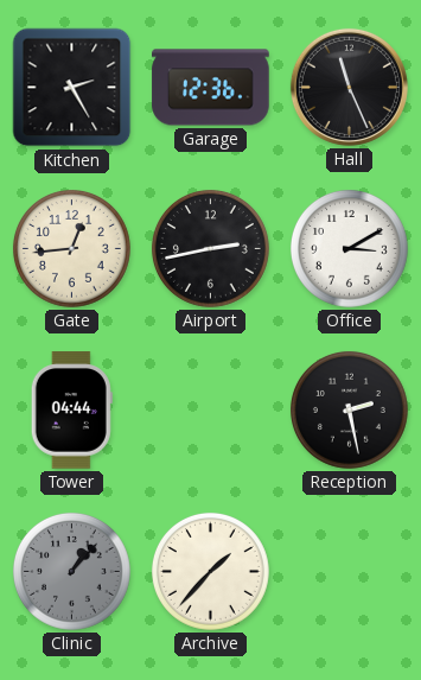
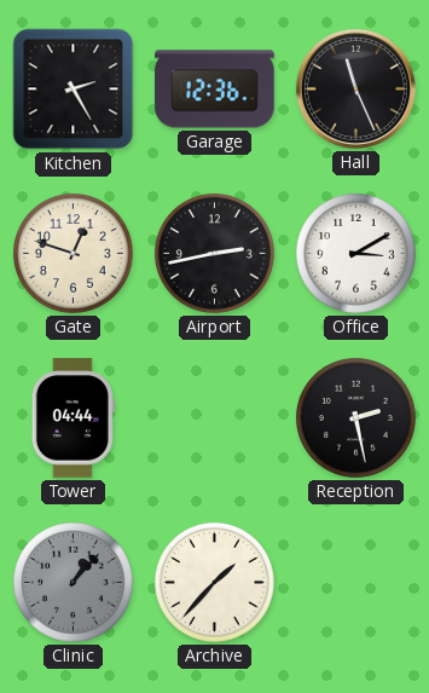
Gate: 12:44 -> 12:48
